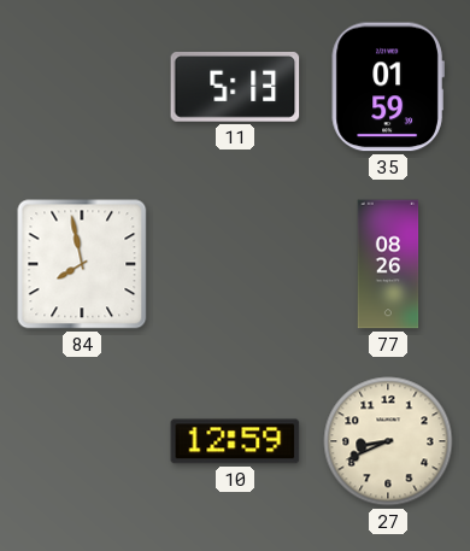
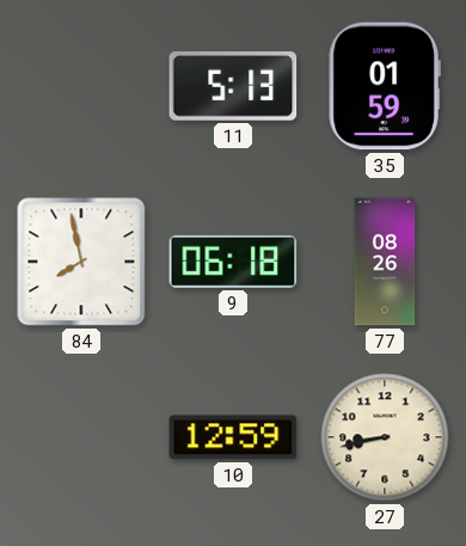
9: none -> 06:18
27: 8:41 -> 8:43
